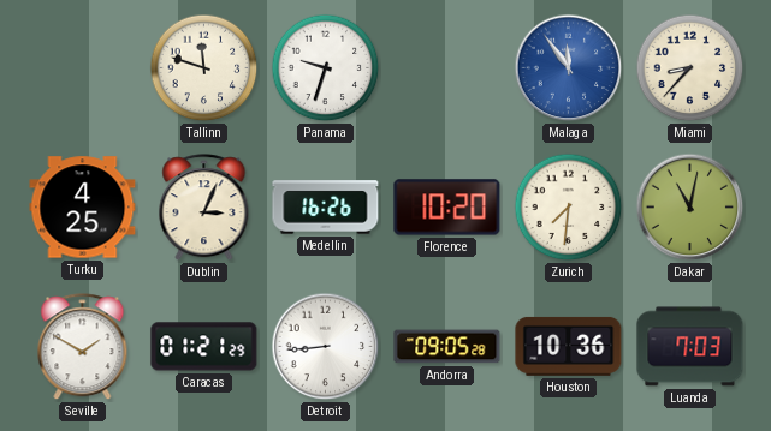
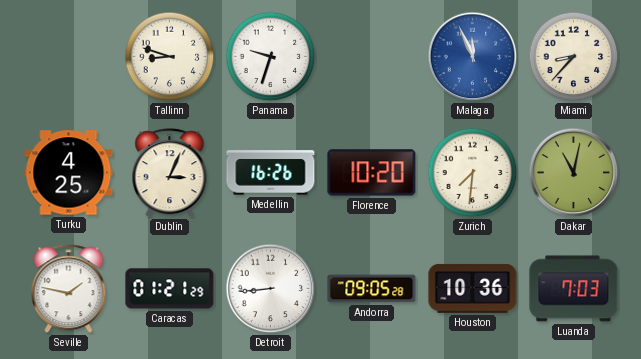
Tallinn: 11:48 -> 8:48
Malaga: 11:54 -> 11:56
Seville: 1:50 -> 1:47
